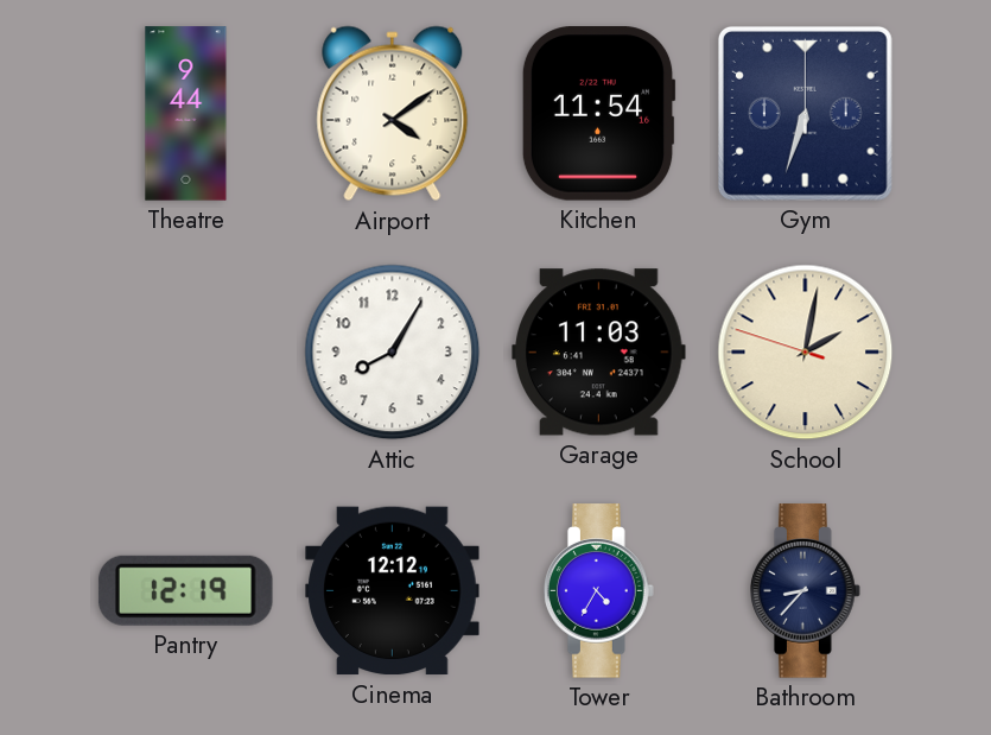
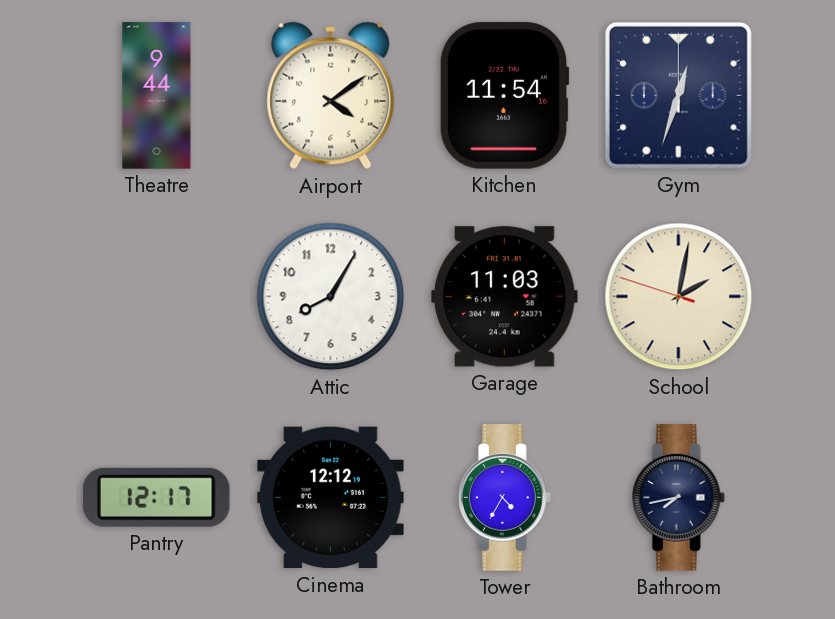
Gym: 6:33 -> 12:33
Pantry: 12:19 -> 12:17
Bathroom: 8:37 -> 7:43
